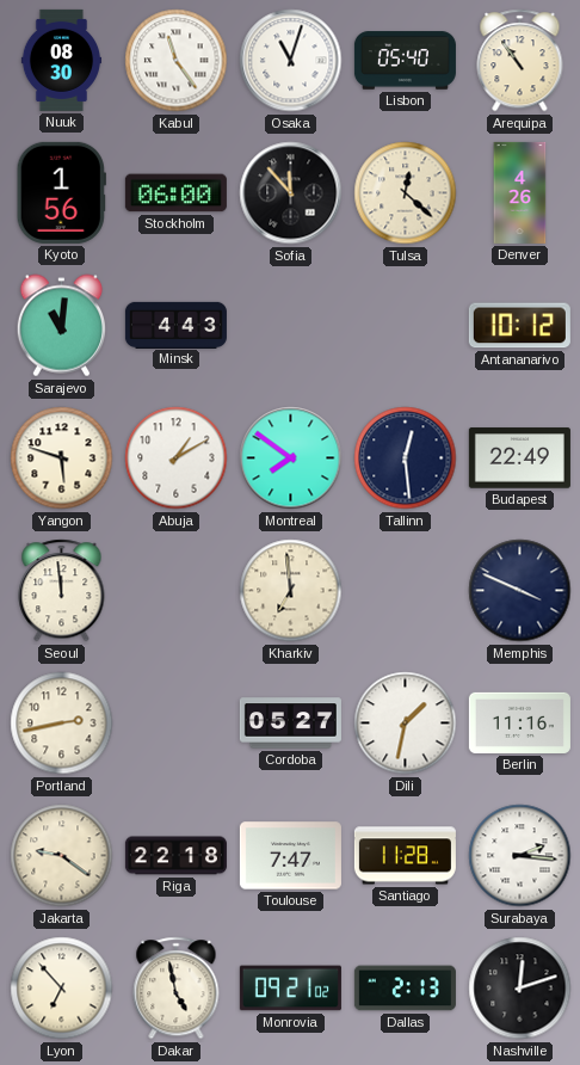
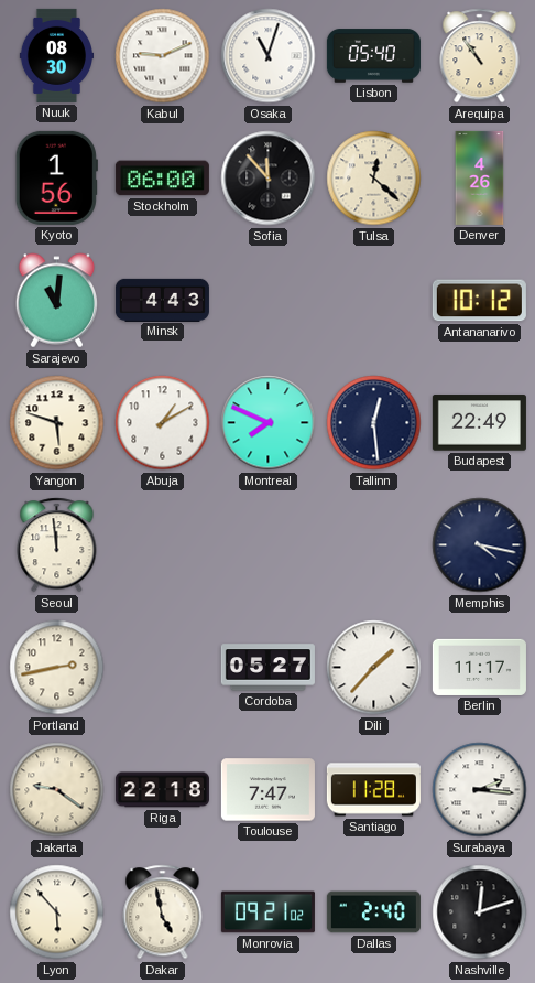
Kabul: 11:24 -> 9:11
Montreal: 7:51 -> 7:49
Kharkiv: 6:59 -> none
Memphis: 3:49 -> 4:17
Dili: 1:32 -> 1:37
Berlin: 11:16 -> 11:17
Lyon: 6:53 -> 5:53
Dallas: 2:13 -> 2:40
